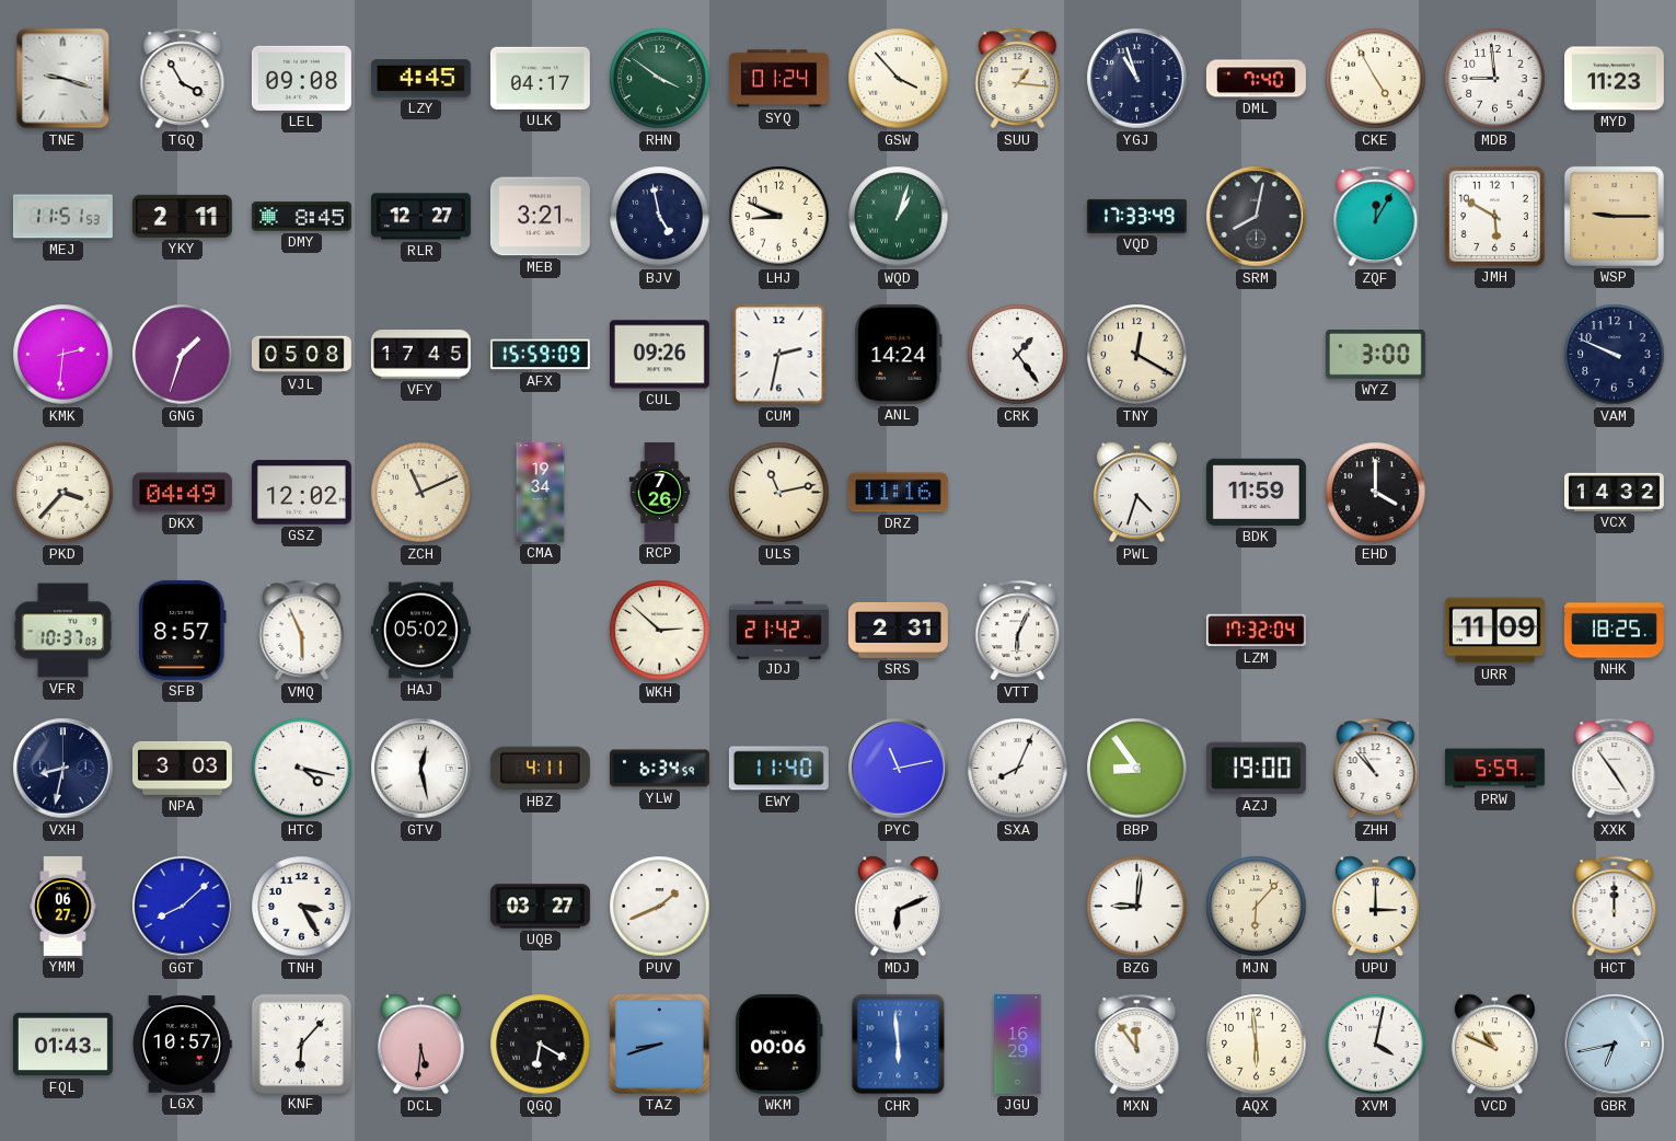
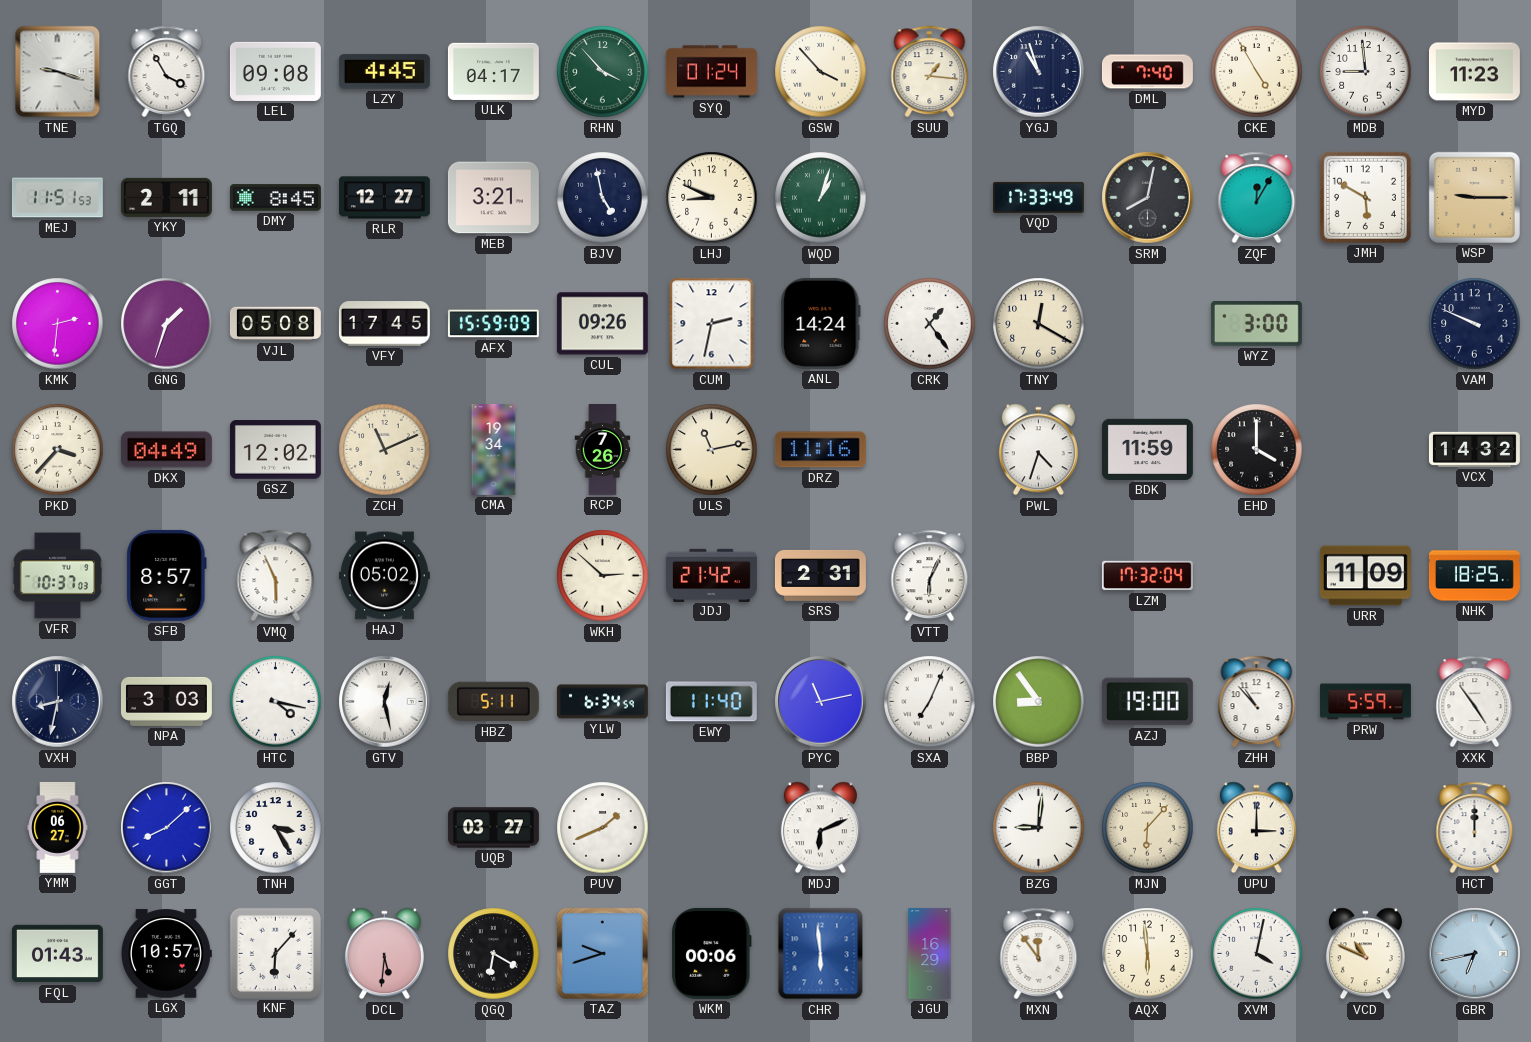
RHN: 3:51 -> 3:53
HBZ: 4:11 -> 5:11
SXA: 8:04 -> 7:04
TAZ: 8:42 -> 9:42
